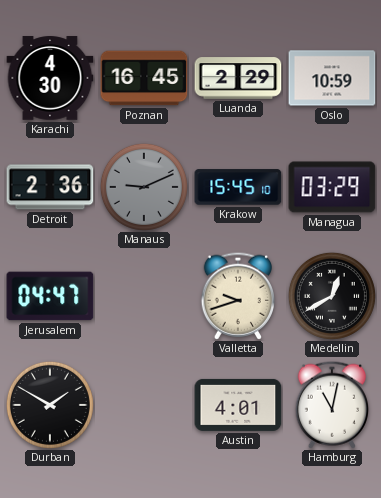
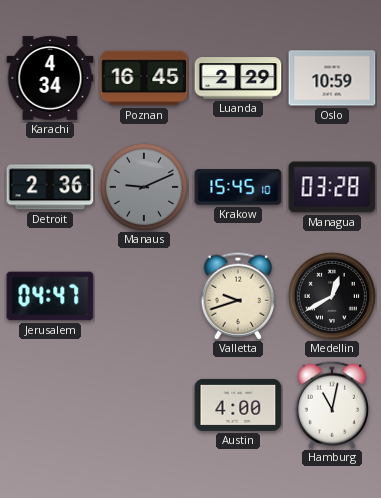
Karachi: 4:30 -> 4:34
Managua: 03:29 -> 03:28
Durban: 1:50 -> none
Austin: 4:01 -> 4:00
